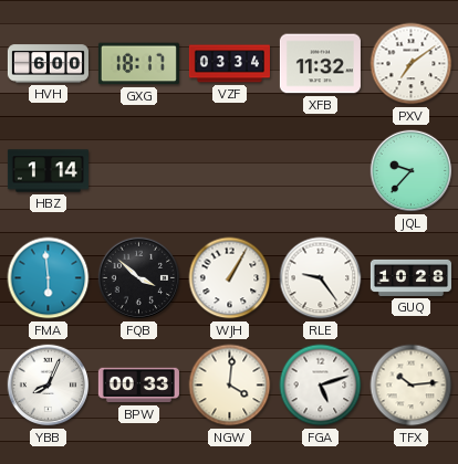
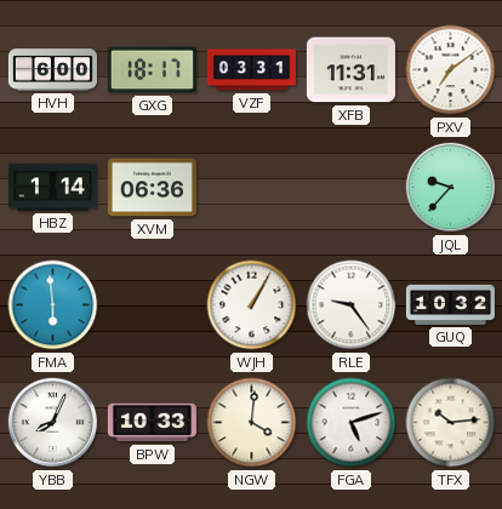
VZF: 03:34 -> 03:31
XFB: 11:32 -> 11:31
XVM: none -> 06:36
FQB: 3:52 -> none
GUQ: 10:28 -> 10:32
BPW: 00:33 -> 10:33
